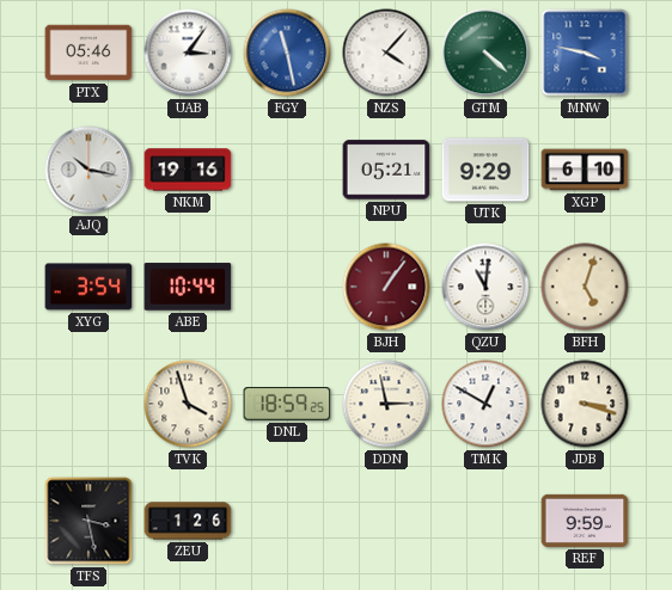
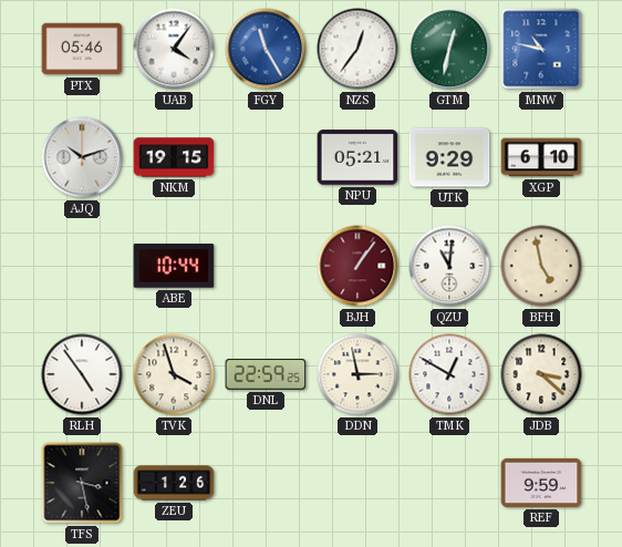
UAB: 3:06 -> 4:06
FGY: 11:28 -> 11:25
NZS: 4:07 -> 12:36
GTM: 4:22 -> 12:32
MNW: 3:47 -> 10:47
AJQ: 10:17 -> 10:12
NKM: 19:16 -> 19:15
XYG: 3:54 -> none
BFH: 5:03 -> 4:58
RLH: none -> 4:54
DNL: 18:59 -> 22:59
JDB: 3:18 -> 3:22
